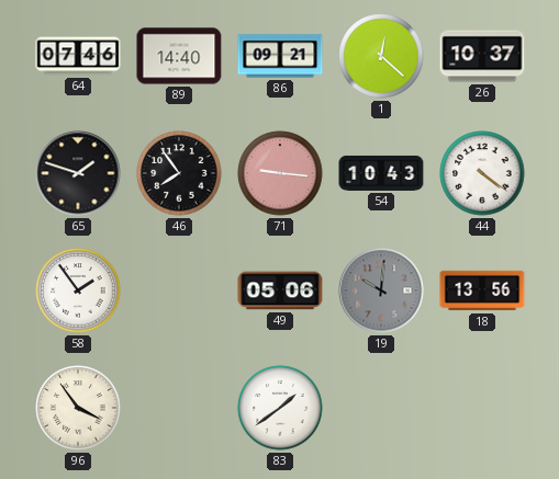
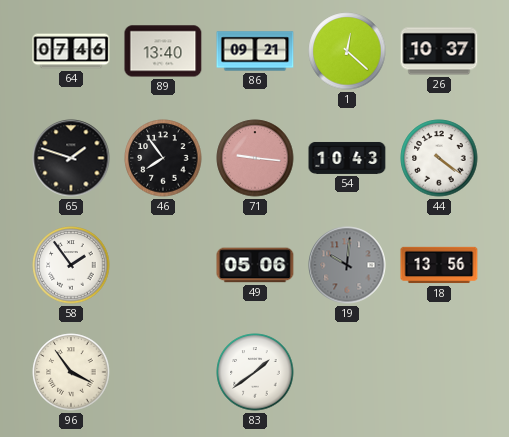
89: 14:40 -> 13:40
